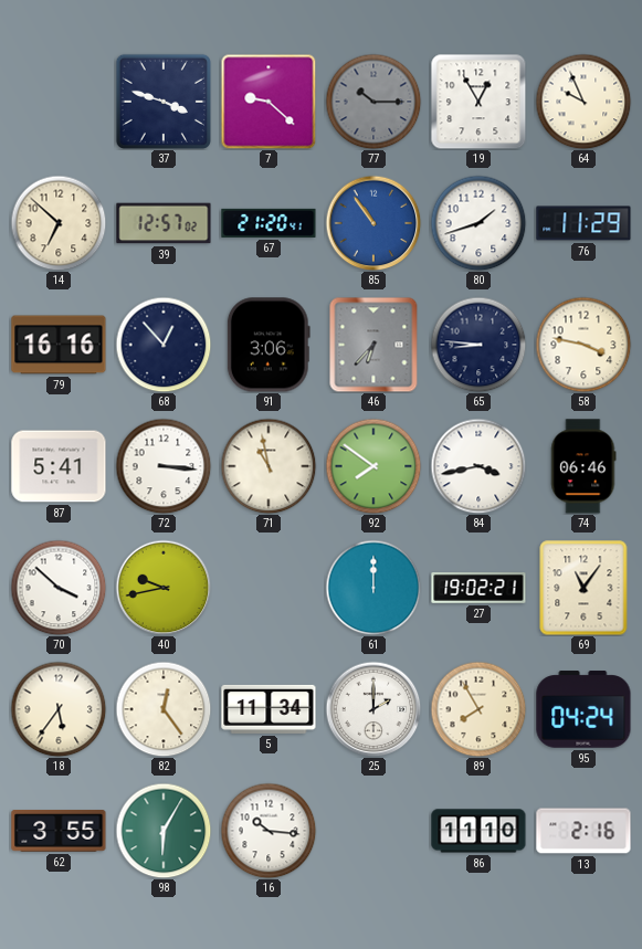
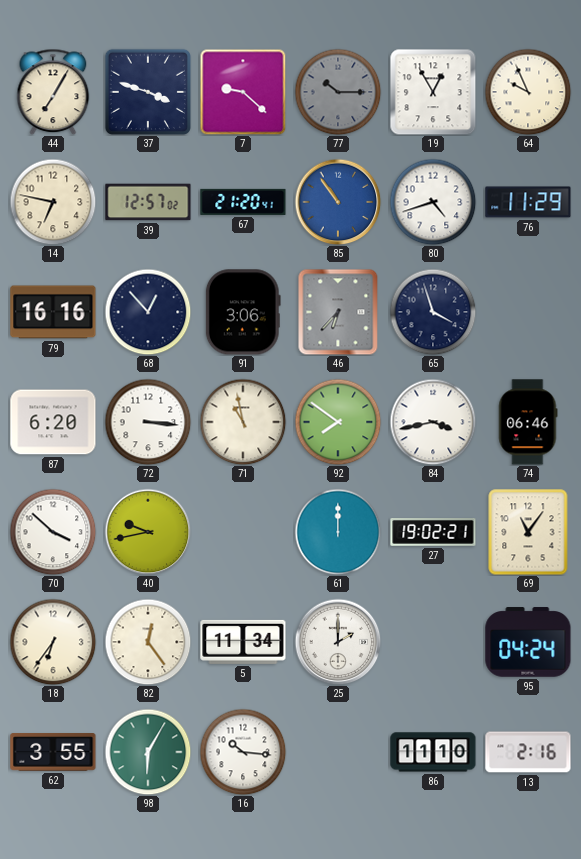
44: none -> 7:05
14: 6:52 -> 6:47
80: 1:42 -> 4:42
65: 8:46 -> 3:57
58: 3:47 -> none
87: 5:41 -> 6:20
18: 5:36 -> 6:36
89: 7:55 -> none
